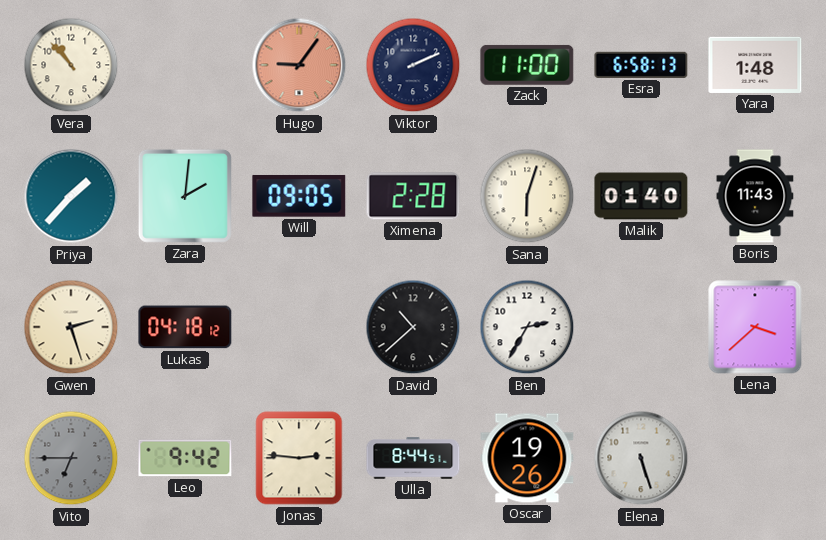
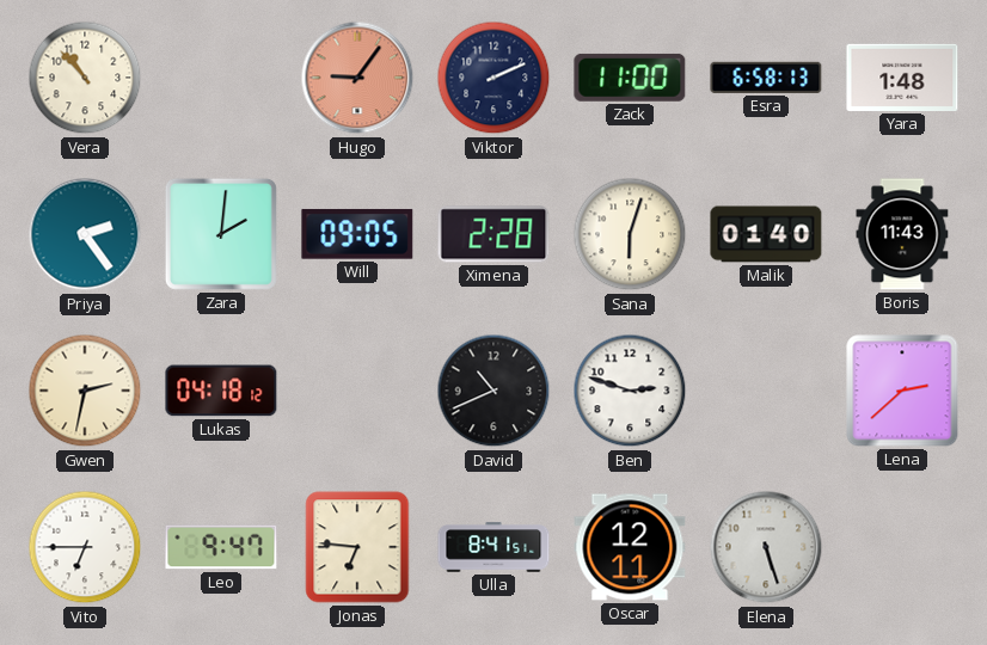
Priya: 1:37 -> 2:24
Gwen: 2:27 -> 2:32
David: 10:38 -> 10:41
Ben: 2:35 -> 2:48
Lena: 3:38 -> 2:38
Vito dial: grey -> white
Leo: 9:42 -> 9:47
Jonas: 2:46 -> 6:46
Ulla: 8:44 -> 8:41
Oscar: 19:26 -> 12:11
